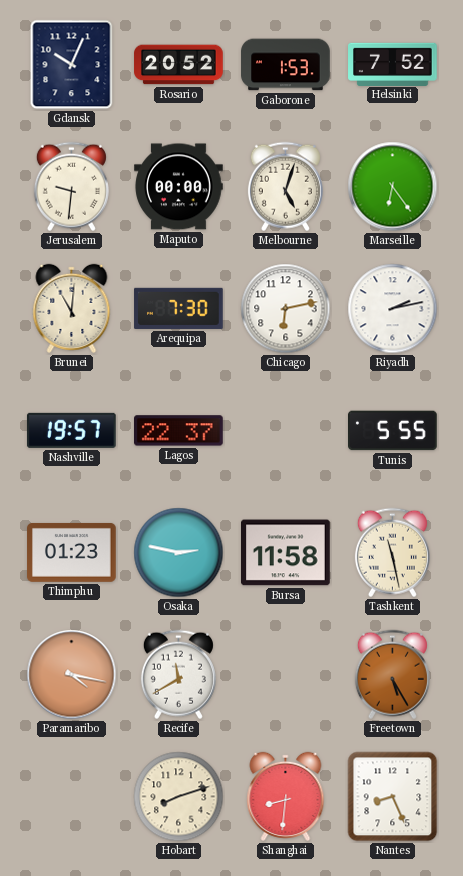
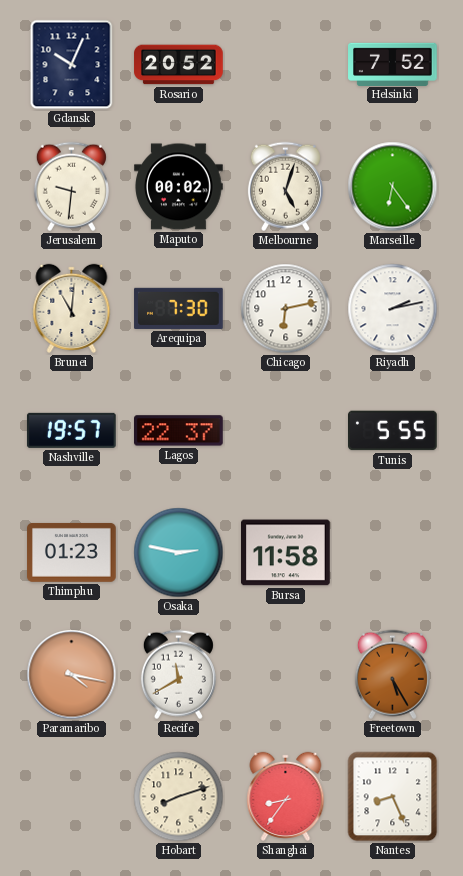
Gaborone: 1:53 -> none
Maputo: 00:00 -> 00:02
Tashkent: 11:28 -> none
Shanghai: 8:31 -> 8:36
